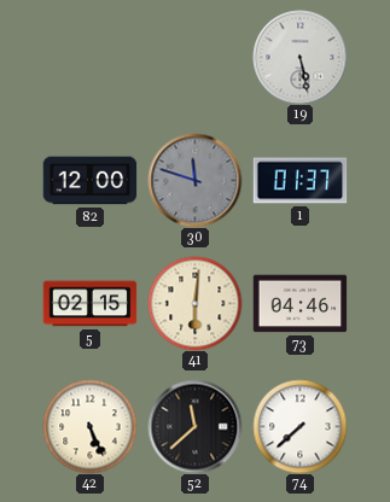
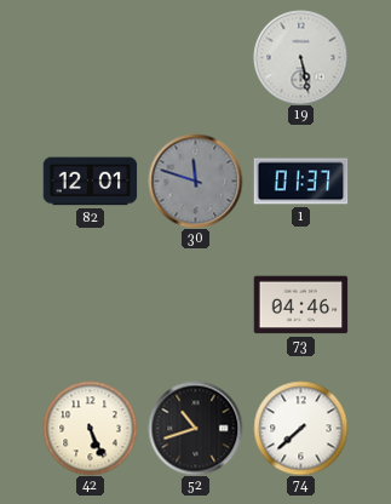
82: 12:00 -> 12:01
5: 02:15 -> none
41: 6:01 -> none
52: 11:38 -> 10:42
